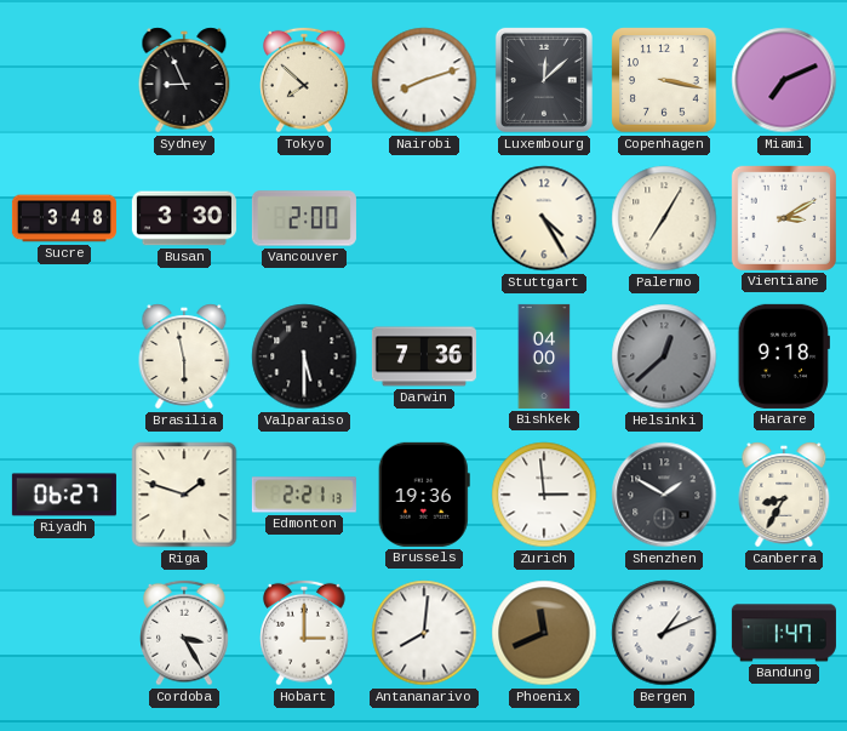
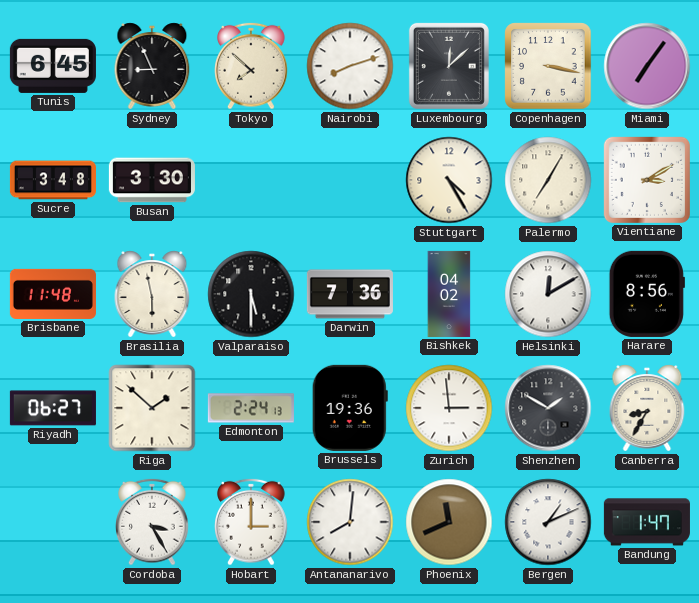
Tunis: none -> 6:45
Miami: 7:11 -> 7:06
Vancouver: 2:00 -> none
Brisbane: none -> 11:48
Bishkek: 04:00 -> 04:02
Helsinki: 12:38 -> 12:10
Helsinki dial: grey -> white
Harare: 9:18 -> 8:56
Riga: 1:48 -> 1:52
Edmonton: 2:21 -> 2:24
